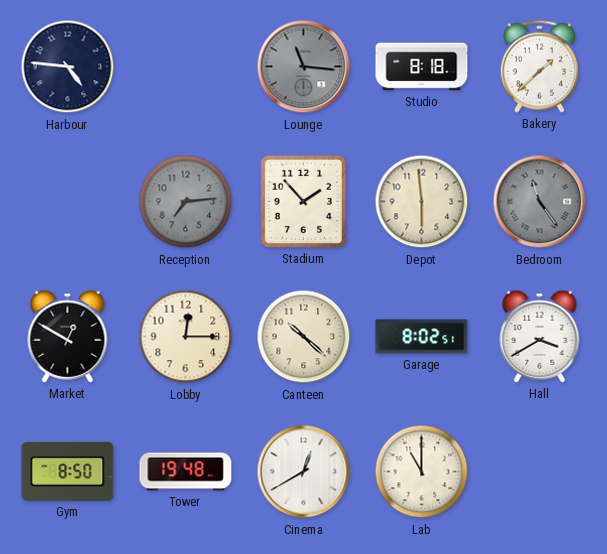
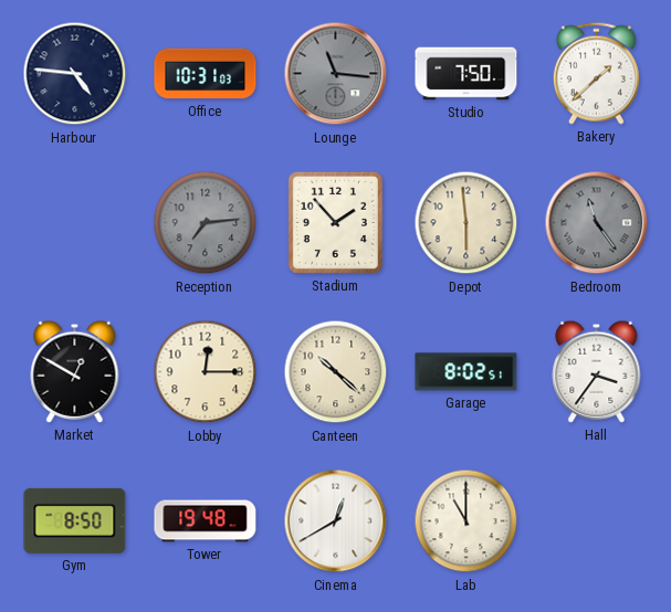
Office: none -> 10:31
Studio: 8:18 -> 7:50
Hall: 3:40 -> 3:36
